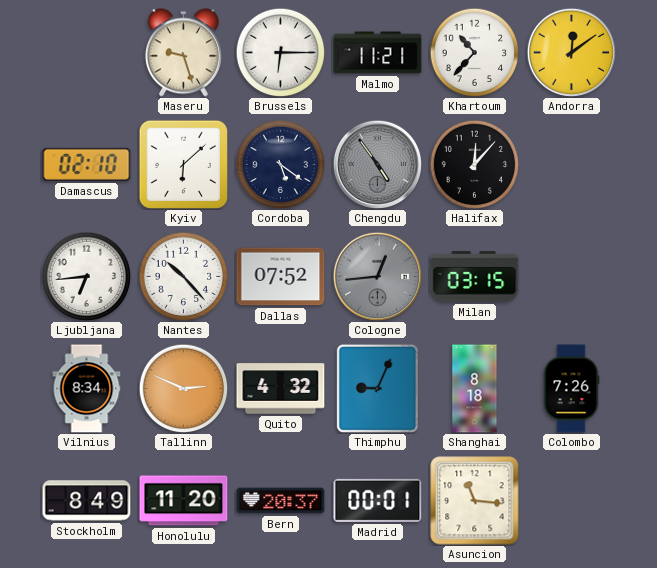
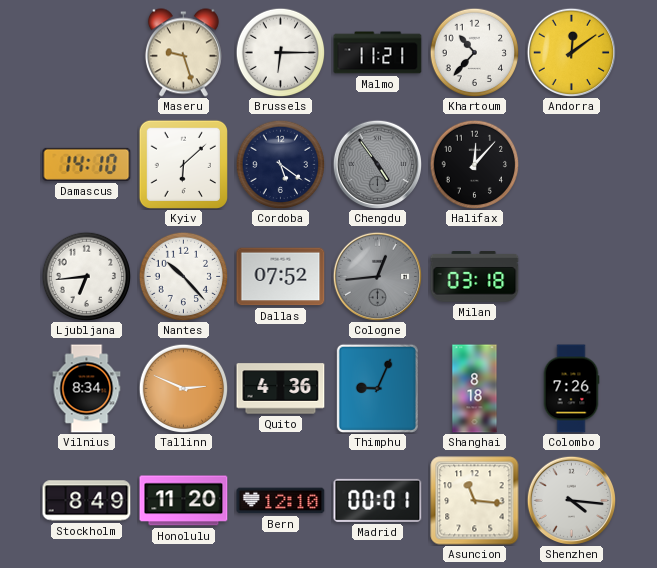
Damascus: 02:10 -> 14:10
Milan: 03:15 -> 03:18
Quito: 4:32 -> 4:36
Bern: 20:37 -> 12:10
Shenzhen: none -> 4:16
